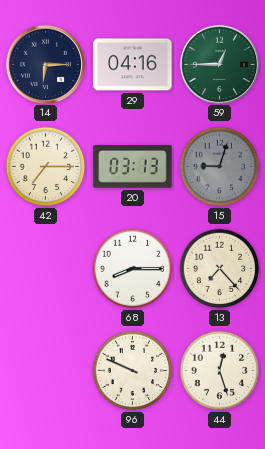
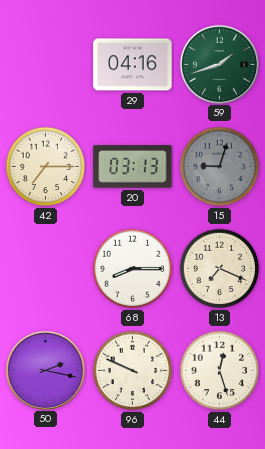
14: 6:15 -> none
59: 12:45 -> 1:42
13: 7:23 -> 7:19
50: none -> 2:17
